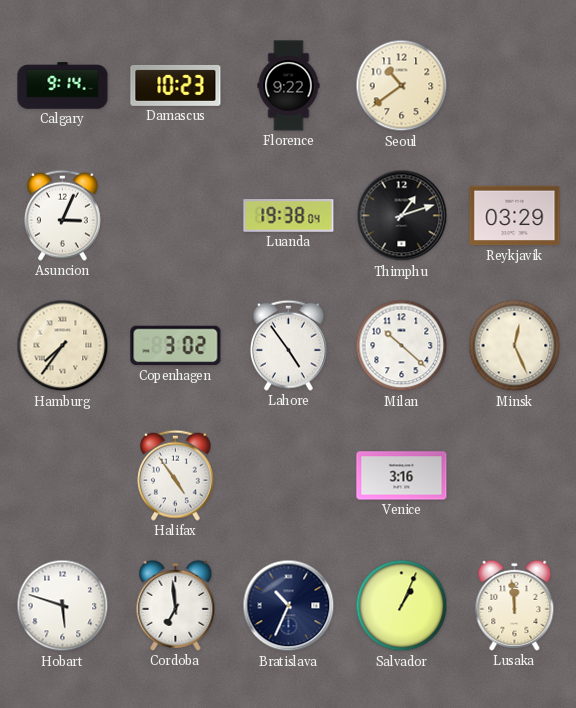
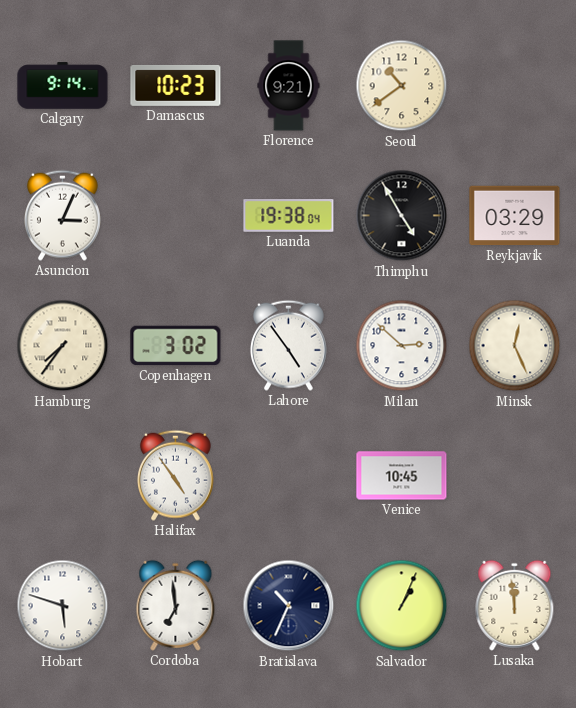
Florence: 9:22 -> 9:21
Thimphu: 1:12 -> 4:55
Milan: 10:22 -> 2:52
Venice: 3:16 -> 10:45
